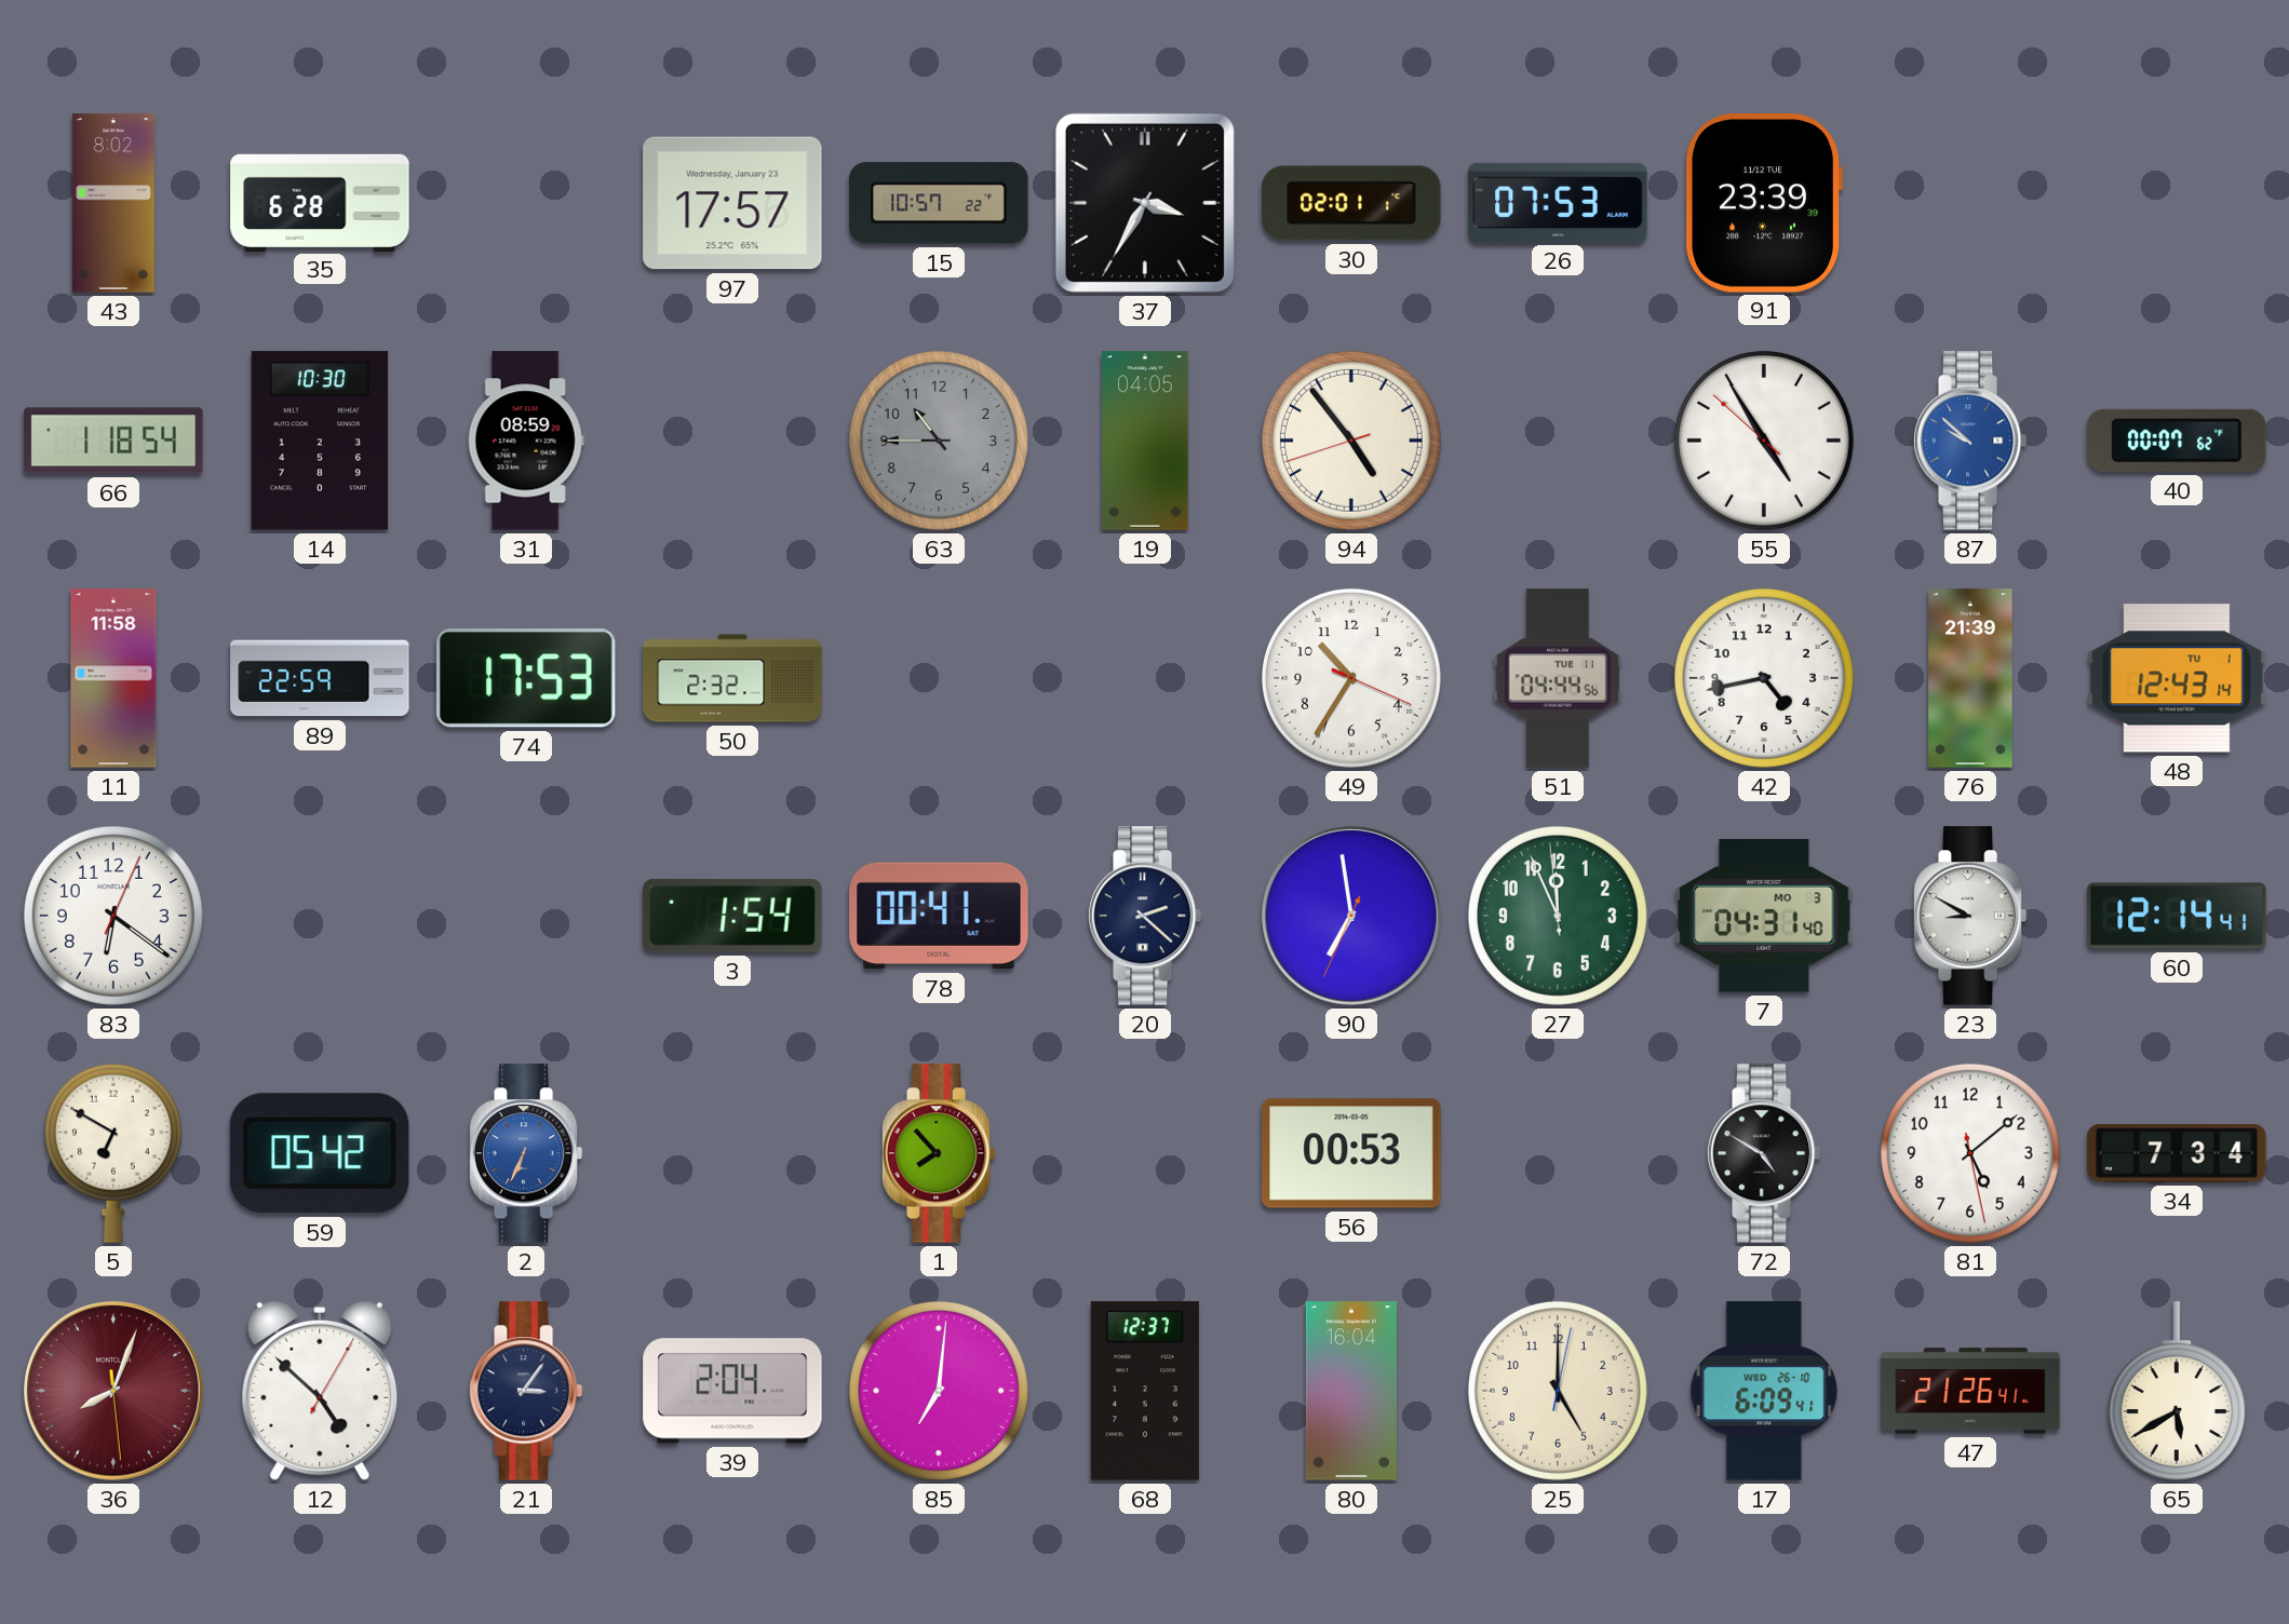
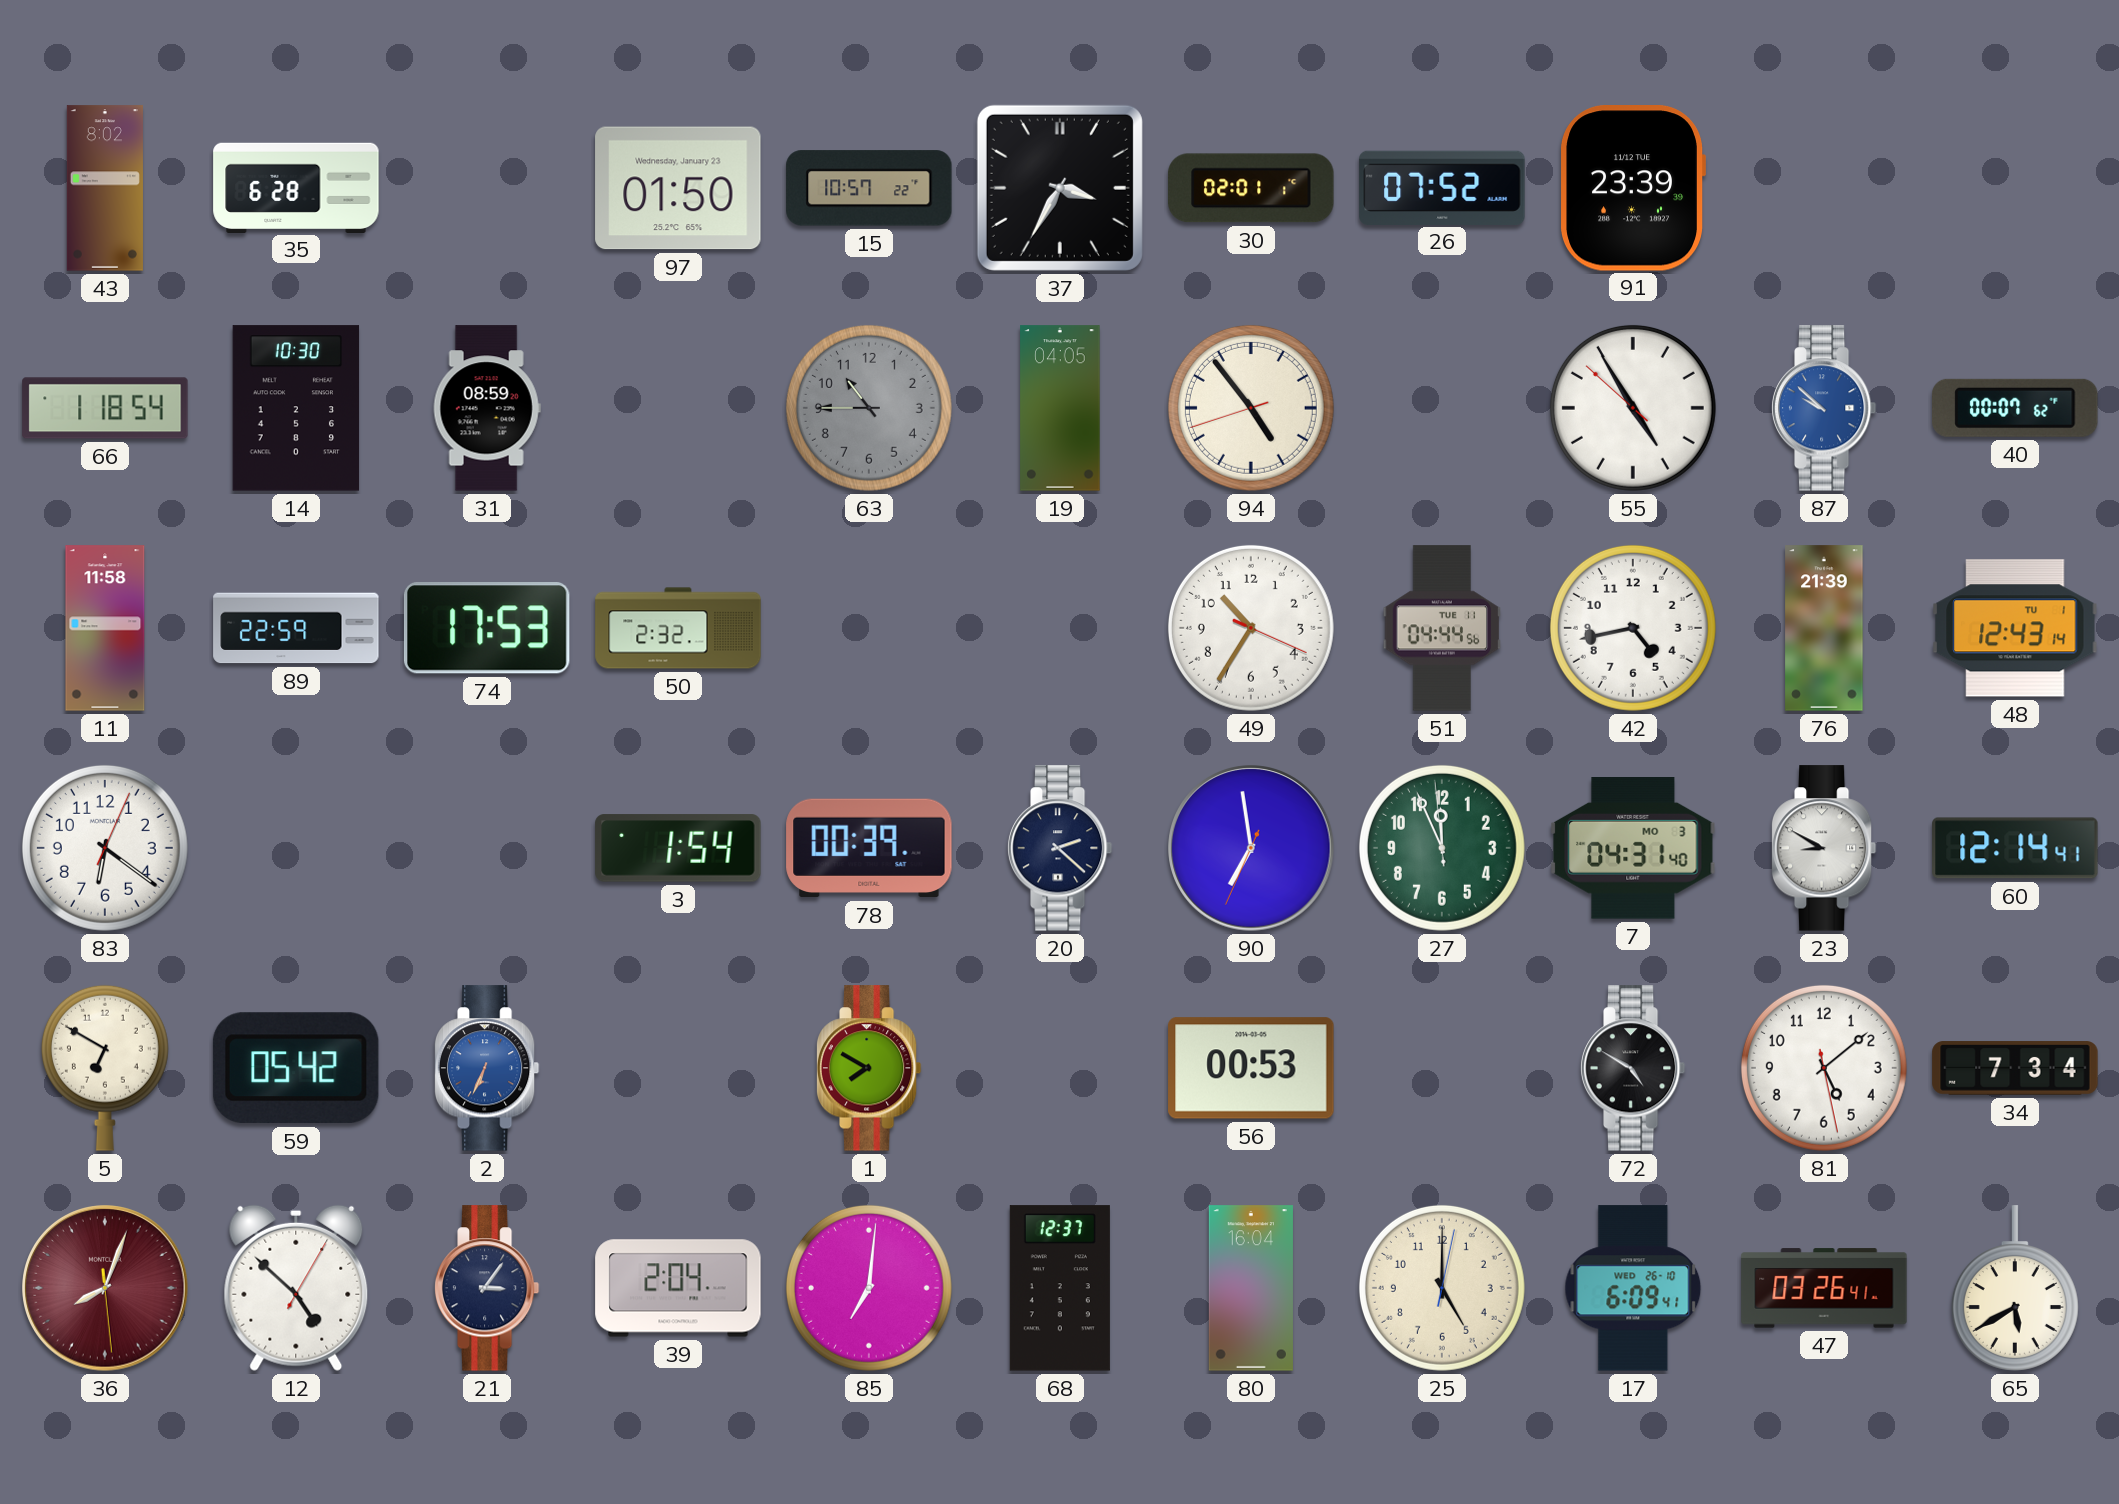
97: 17:57 -> 01:50
26: 07:53 -> 07:52
78: 00:41 -> 00:39
1: 7:53 -> 7:50
47: 21:26 -> 03:26
